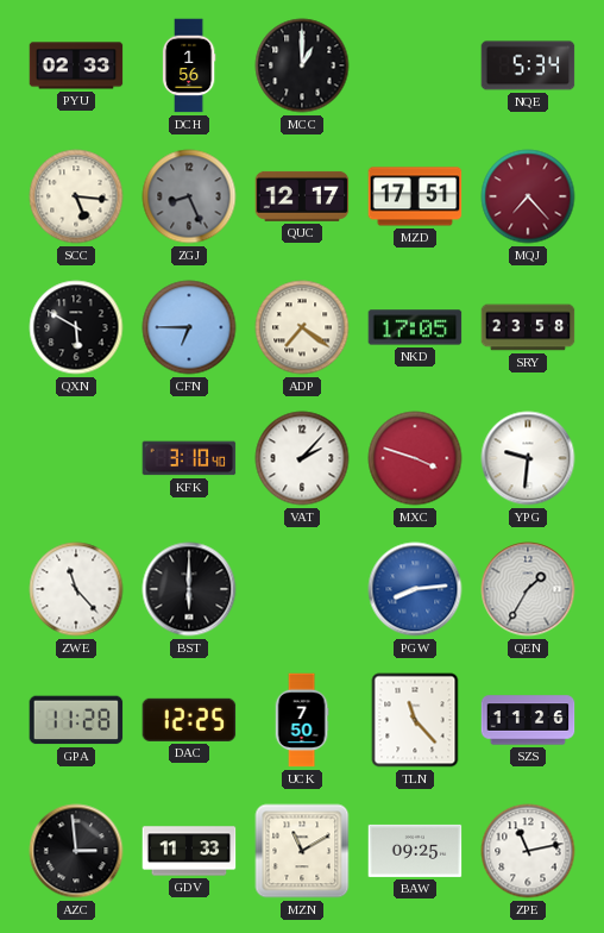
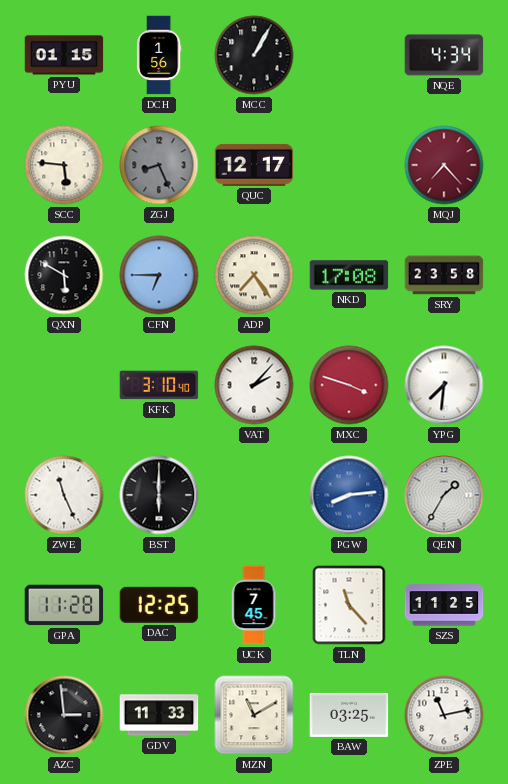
PYU: 02:33 -> 01:15
MCC: 1:00 -> 1:05
NQE: 5:34 -> 4:34
SCC: 5:16 -> 5:46
MZD: 17:51 -> none
ADP: 7:21 -> 7:24
NKD: 17:05 -> 17:08
YPG: 9:31 -> 7:31
ZWE: 11:23 -> 11:26
UCK: 7:50 -> 7:45
SZS: 11:26 -> 11:25
BAW: 09:25 -> 03:25
